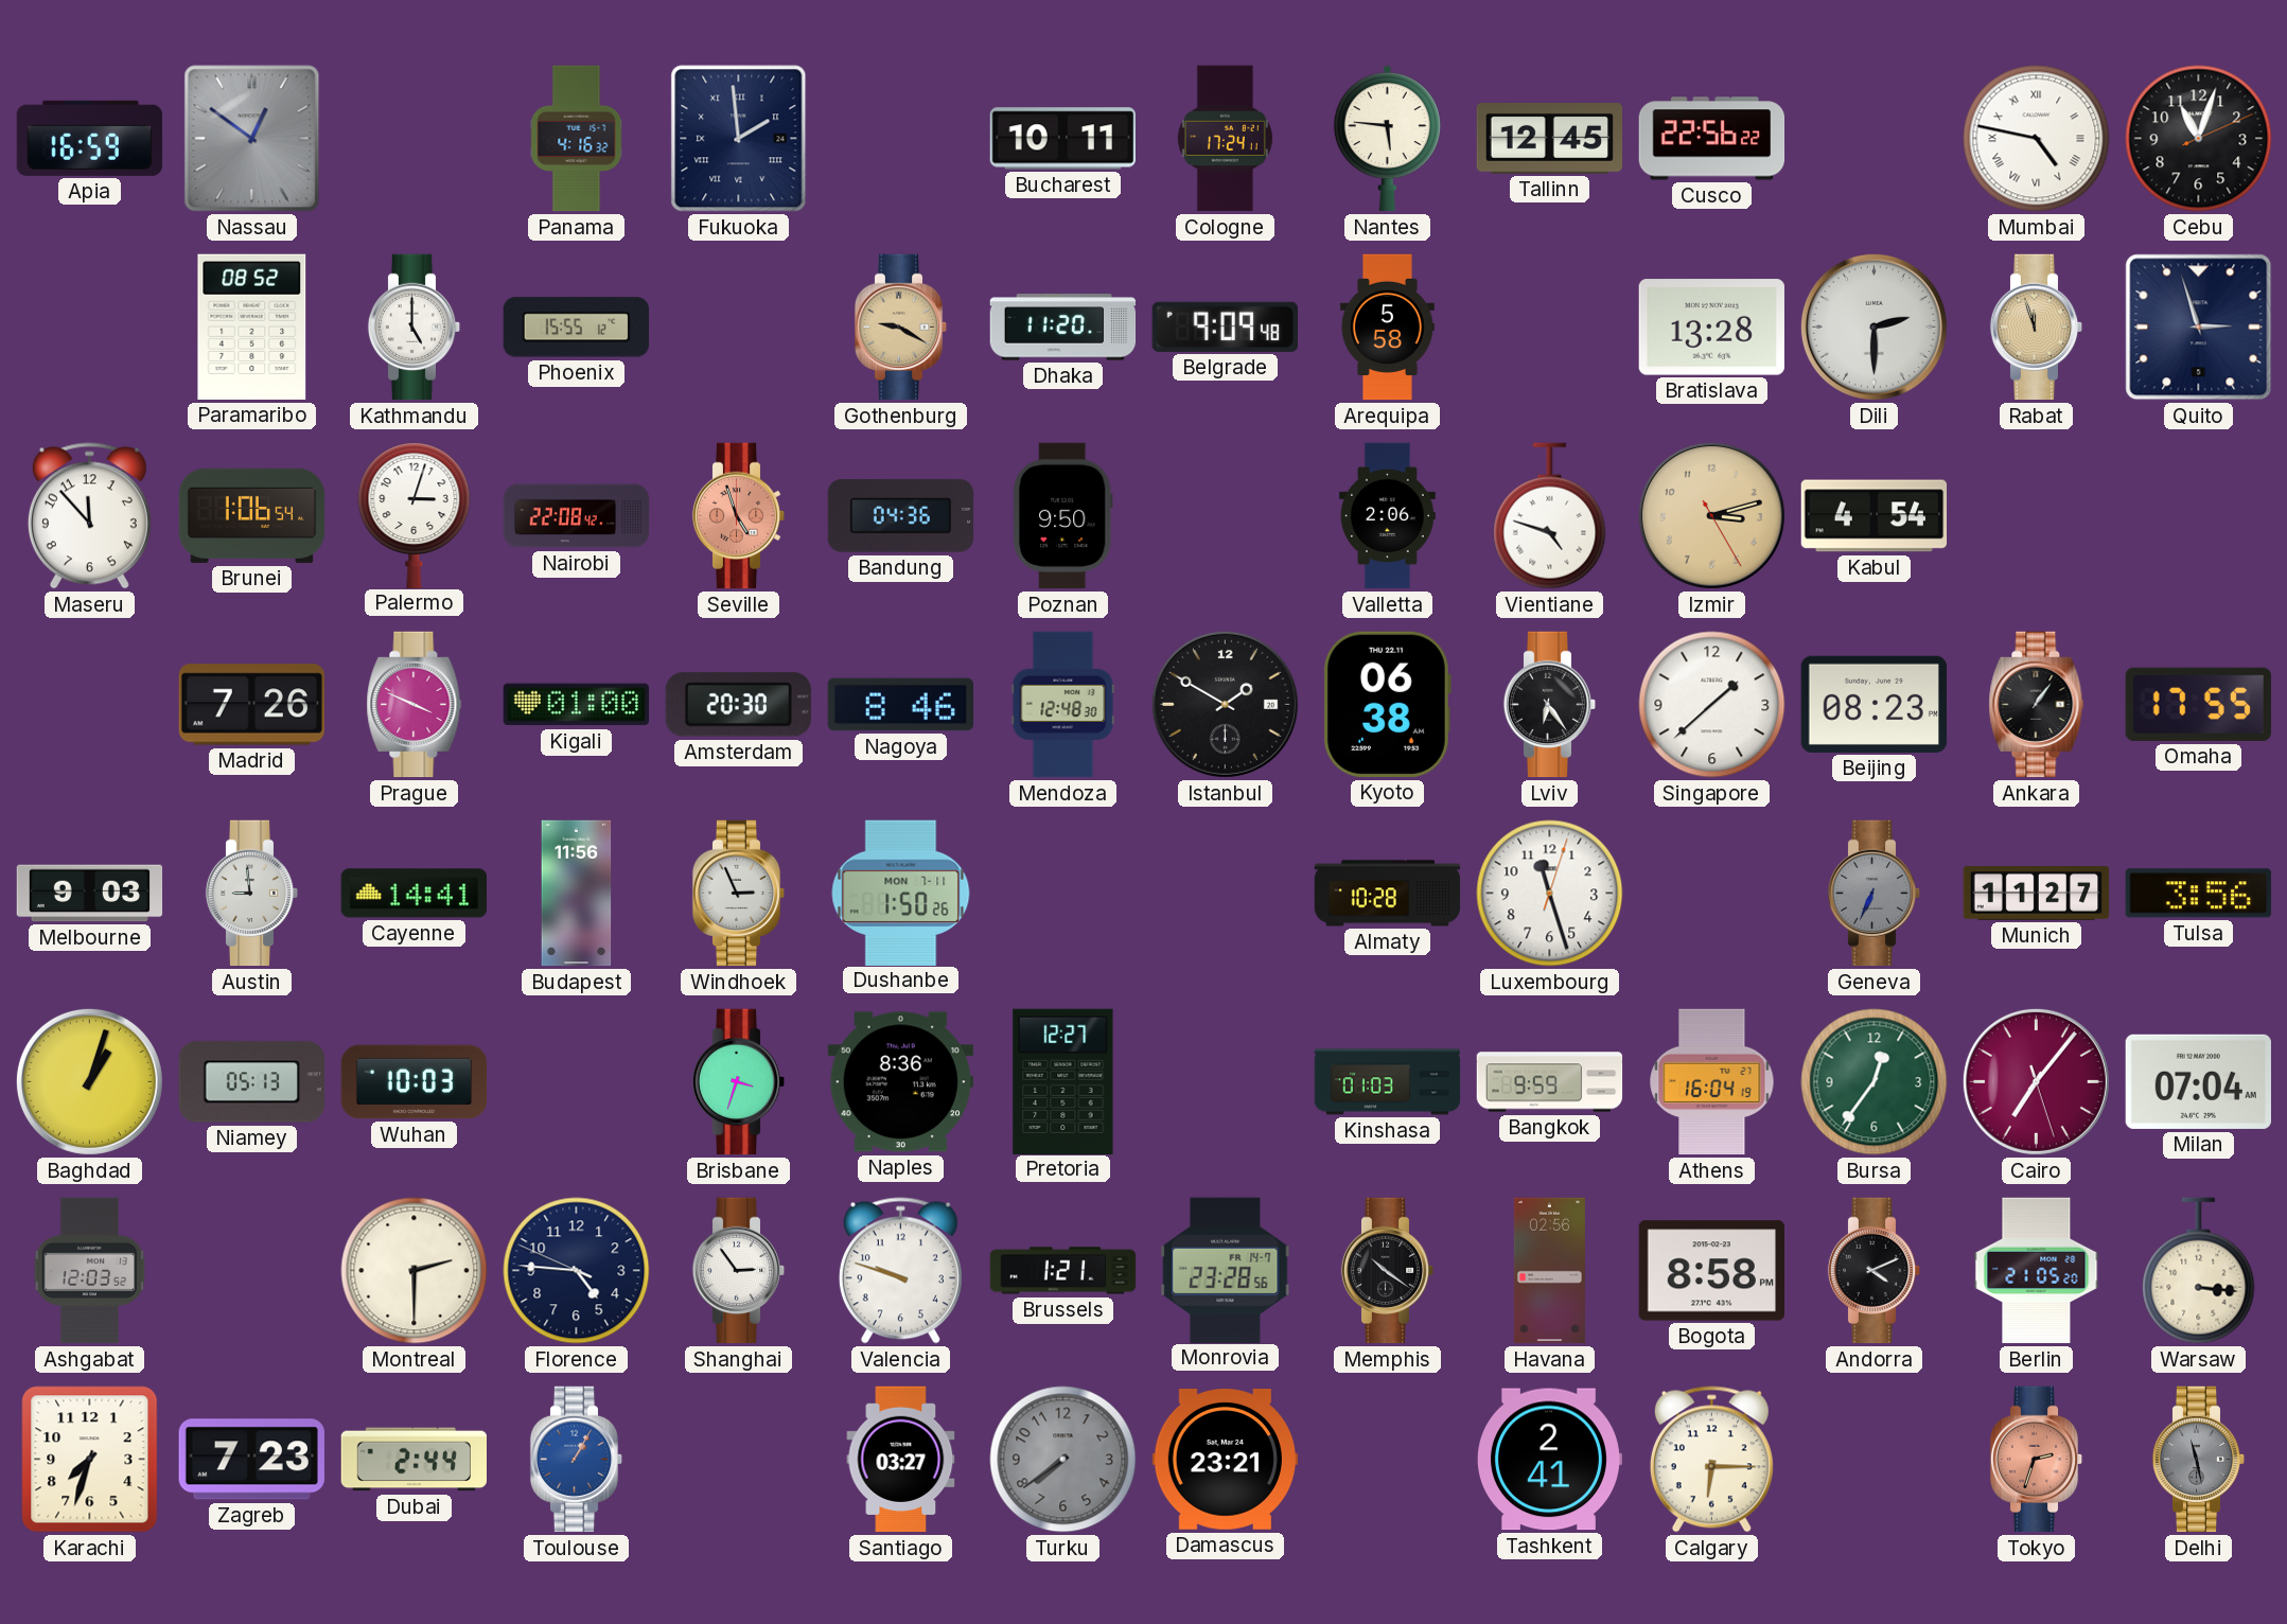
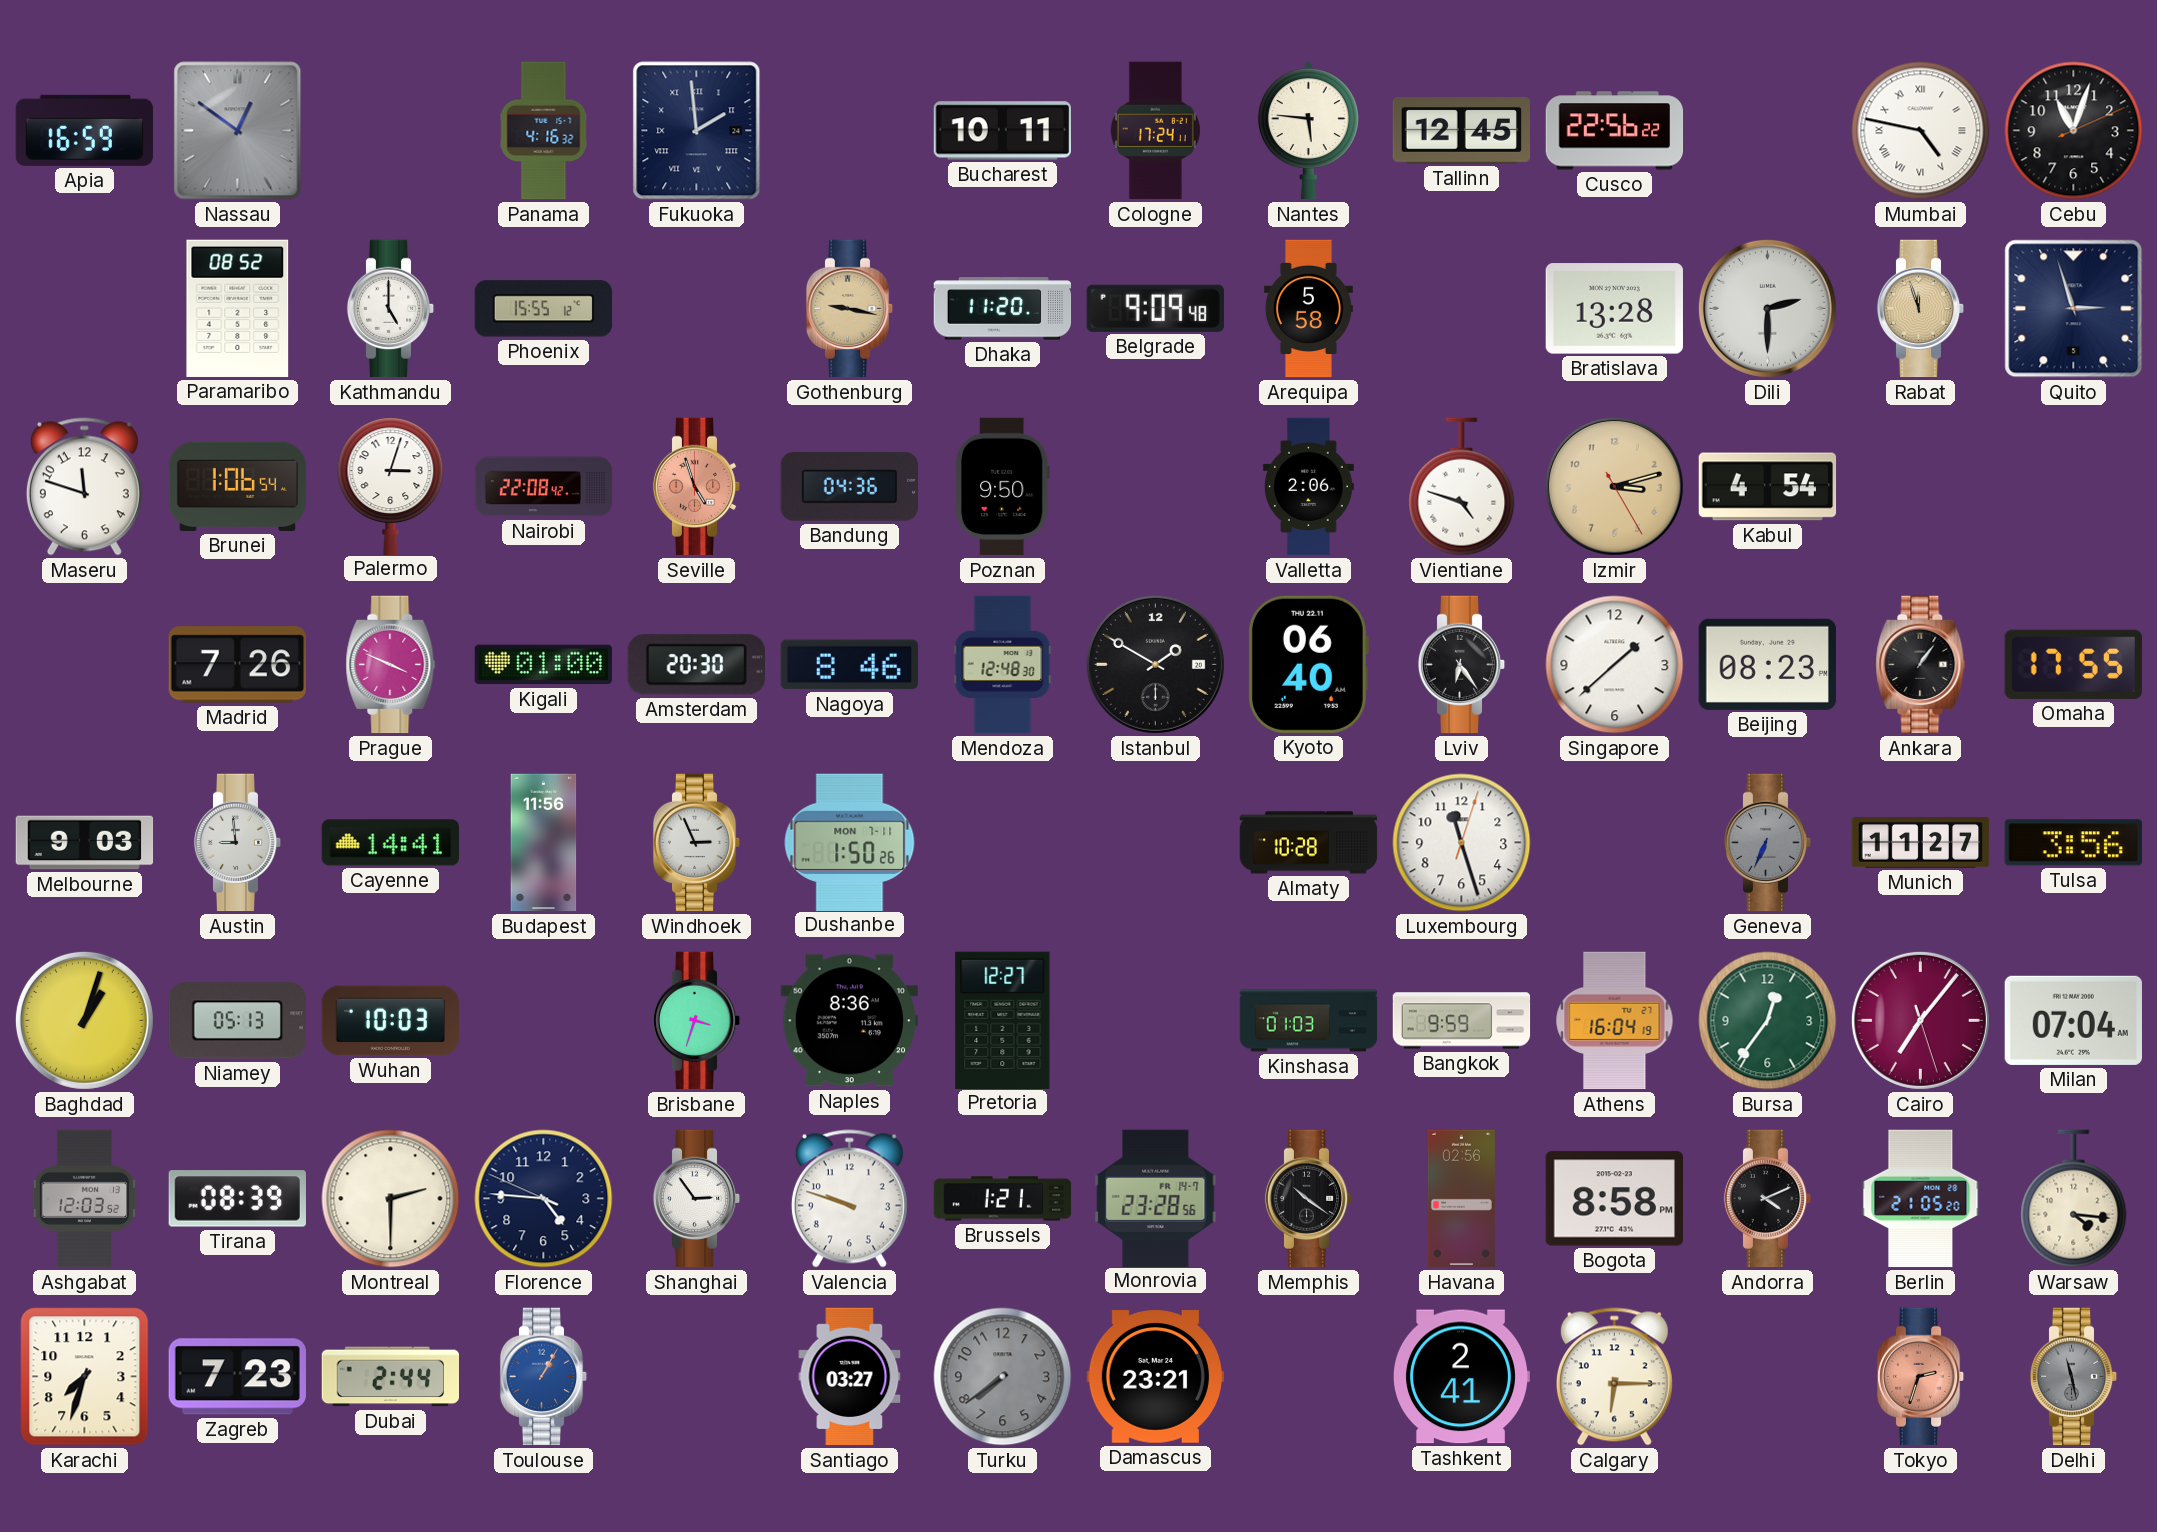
Gothenburg: 9:20 -> 9:17
Maseru: 11:53 -> 11:48
Kyoto: 06:38 -> 06:40
Tirana: none -> 08:39
Warsaw: 3:16 -> 4:16
